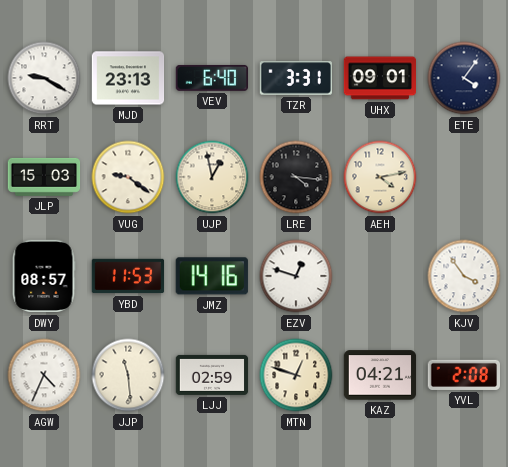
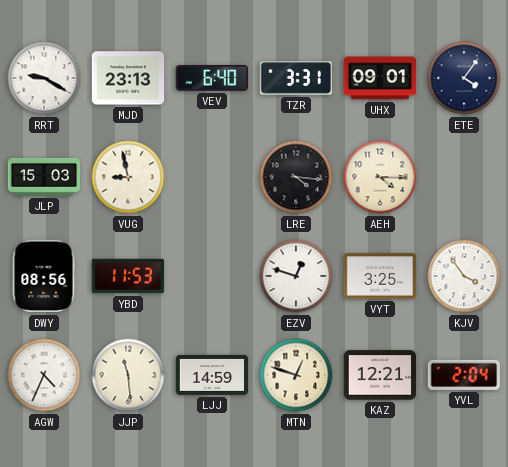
VUG: 9:21 -> 8:58
UJP: 12:58 -> none
AEH: 4:13 -> 4:15
DWY: 08:57 -> 08:56
JMZ: 14:16 -> none
VYT: none -> 3:25
LJJ: 02:59 -> 14:59
KAZ: 04:21 -> 12:21
YVL: 2:08 -> 2:04
